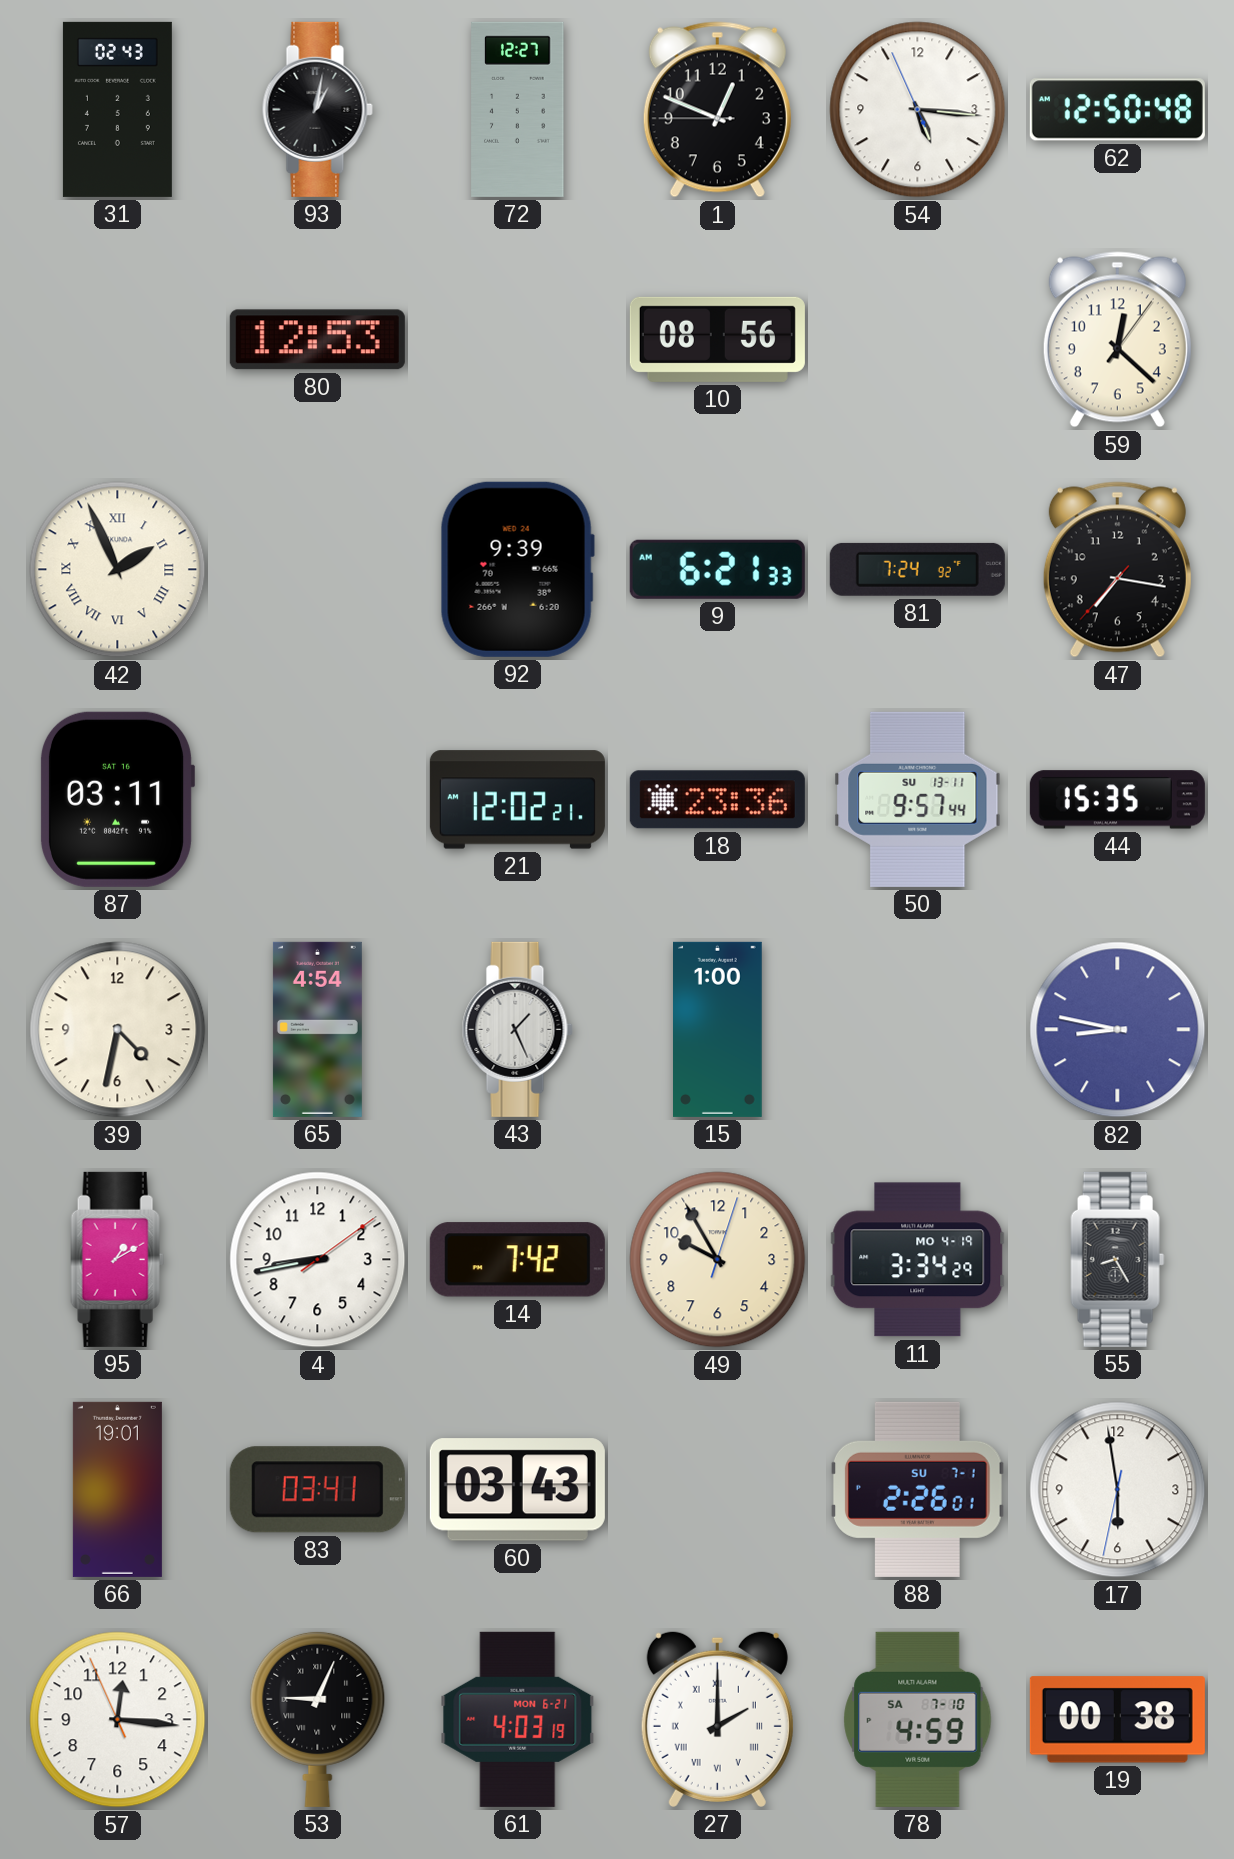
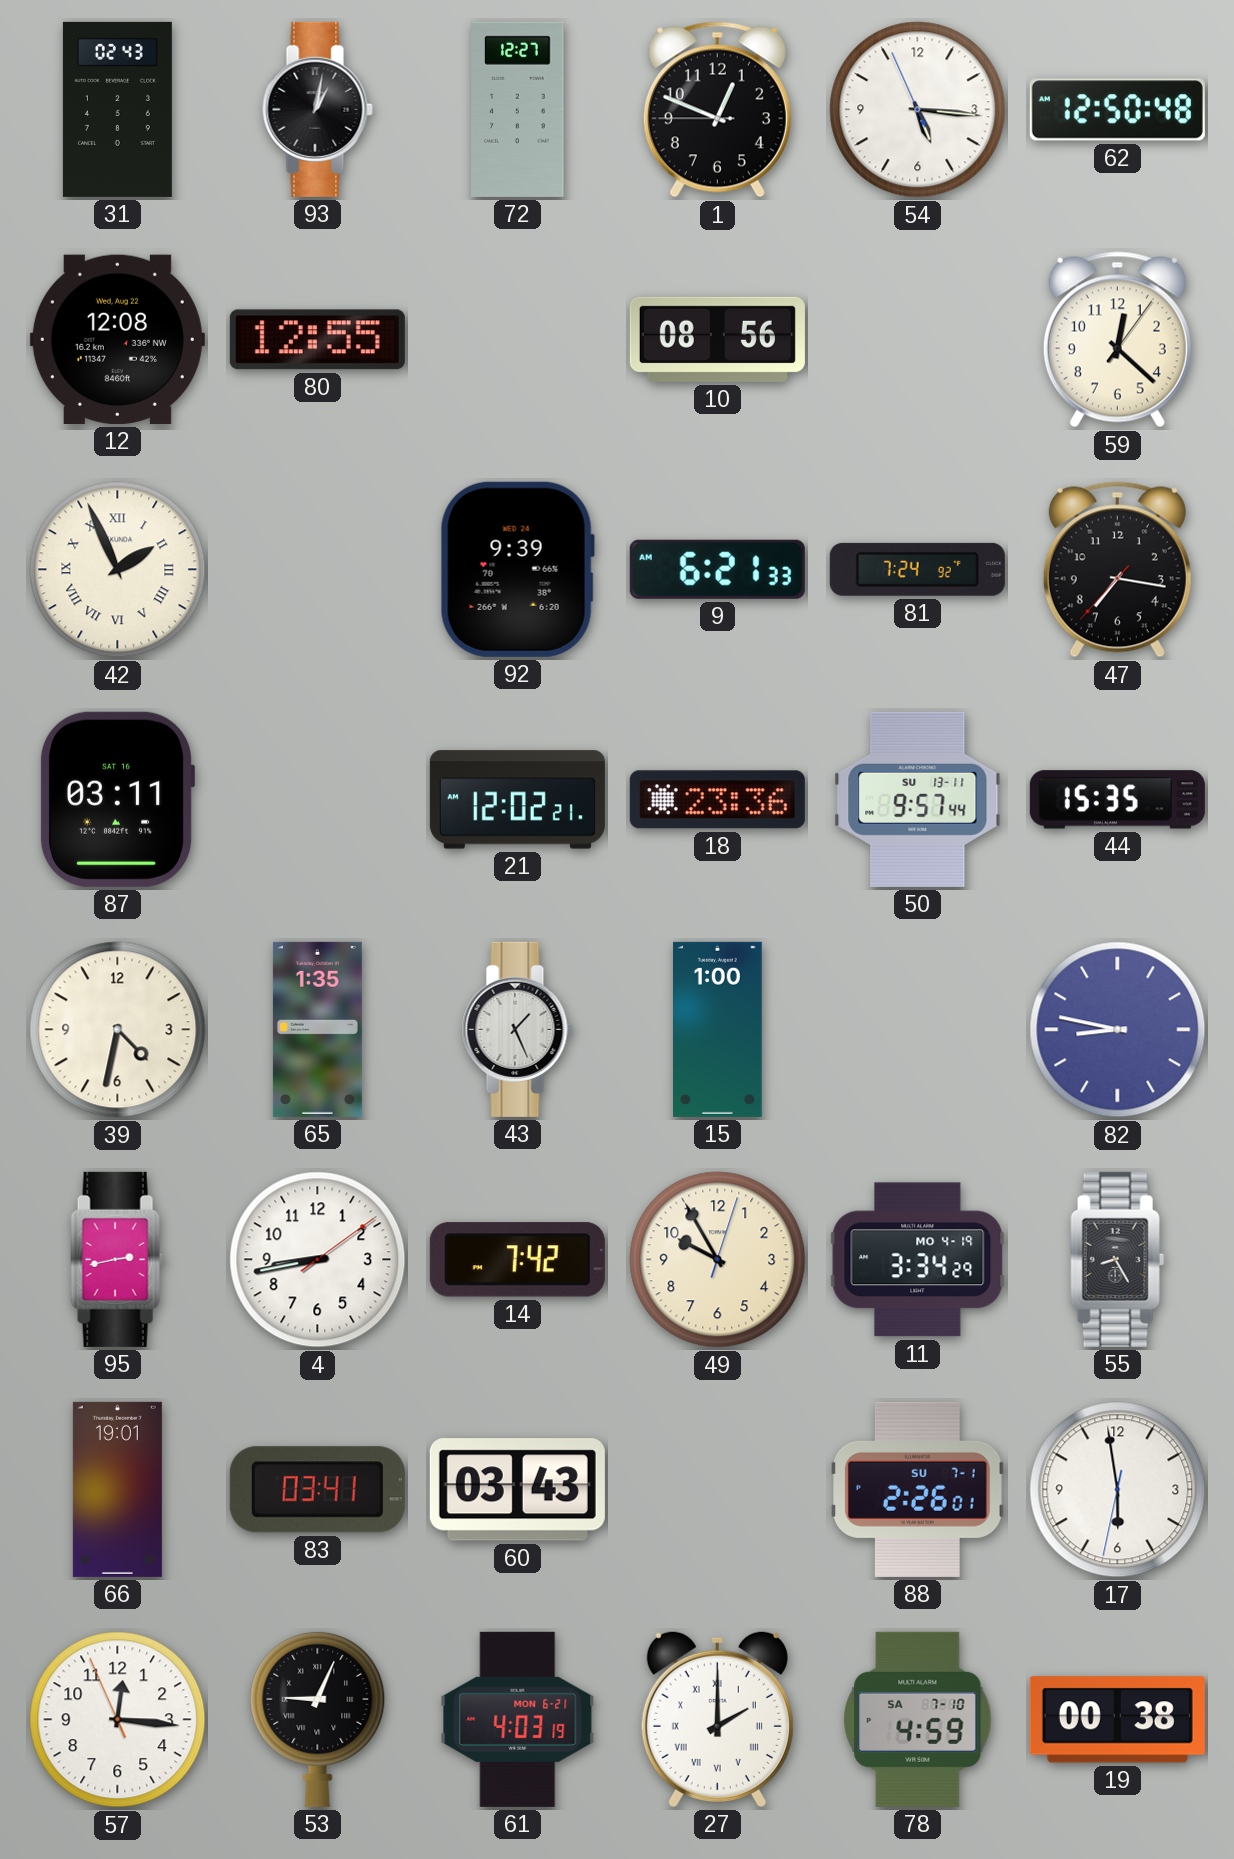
12: none -> 12:08
80: 12:53 -> 12:55
65: 4:54 -> 1:35
95: 1:10 -> 2:43
